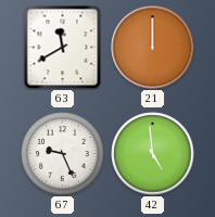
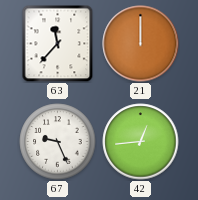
63: 11:40 -> 11:37
42: 4:59 -> 12:44
